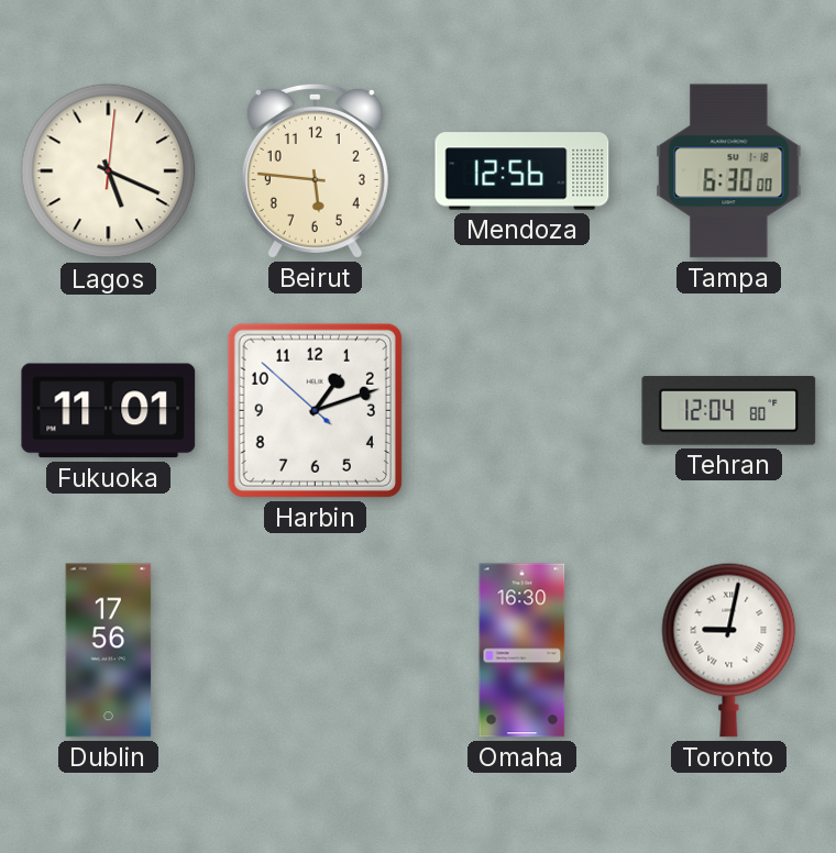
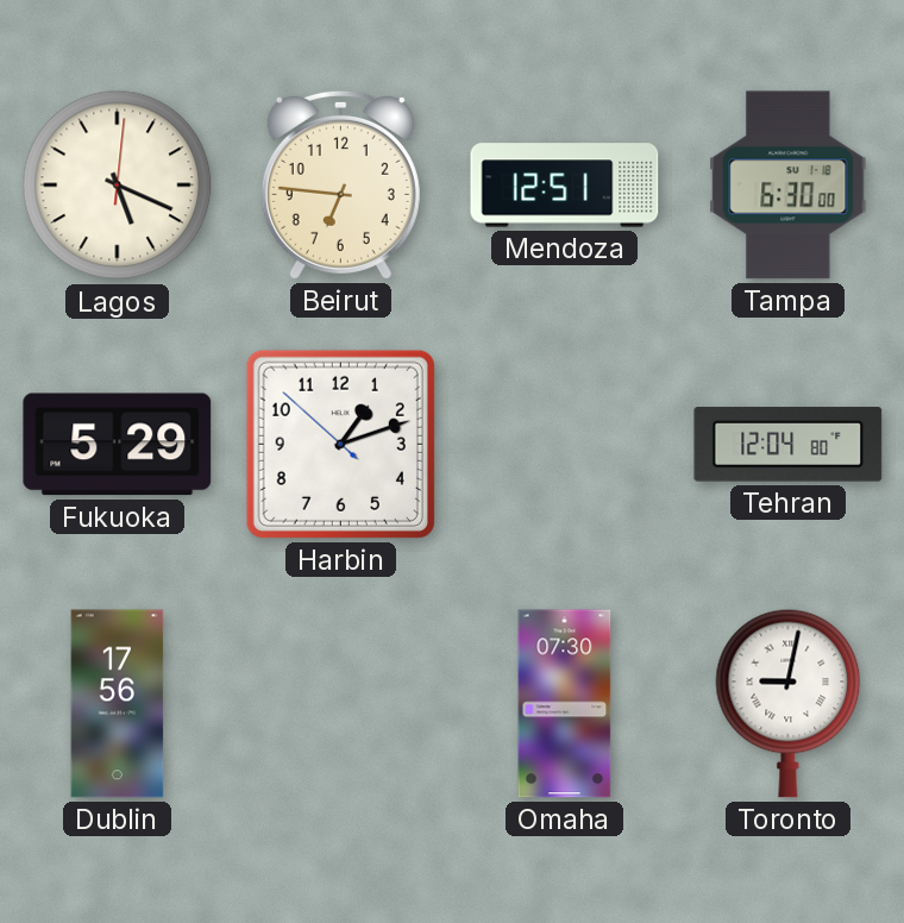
Beirut: 5:46 -> 6:46
Mendoza: 12:56 -> 12:51
Fukuoka: 11:01 -> 5:29
Omaha: 16:30 -> 07:30
